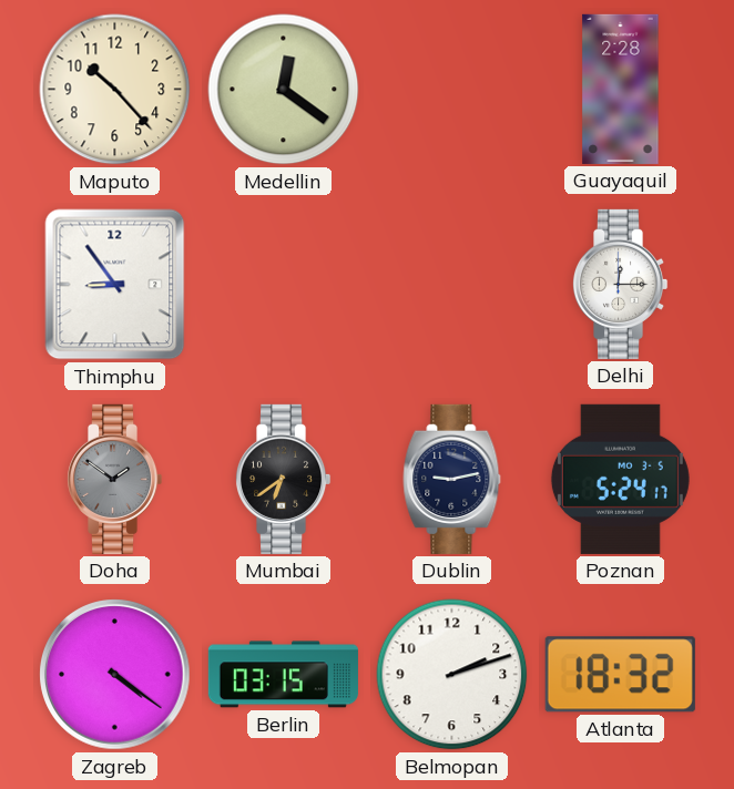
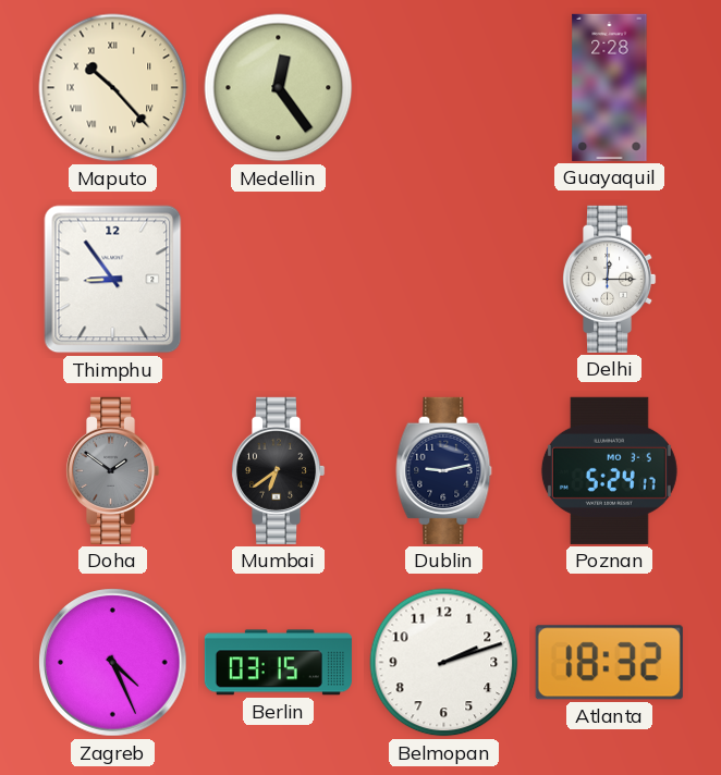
Maputo numerals: Arabic -> Roman
Medellin: 12:21 -> 12:24
Zagreb: 4:21 -> 4:26
